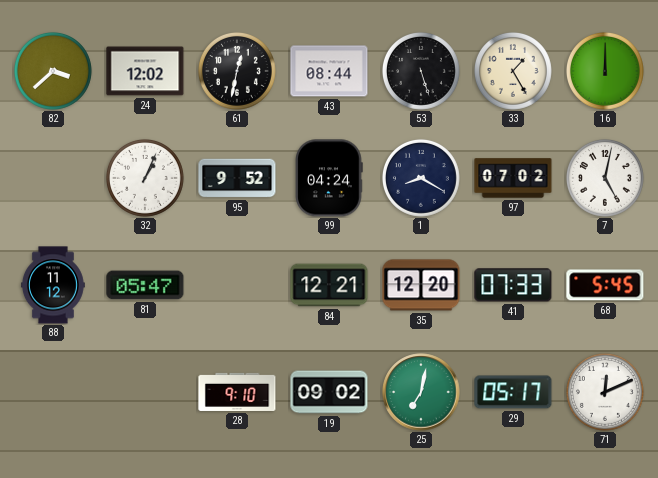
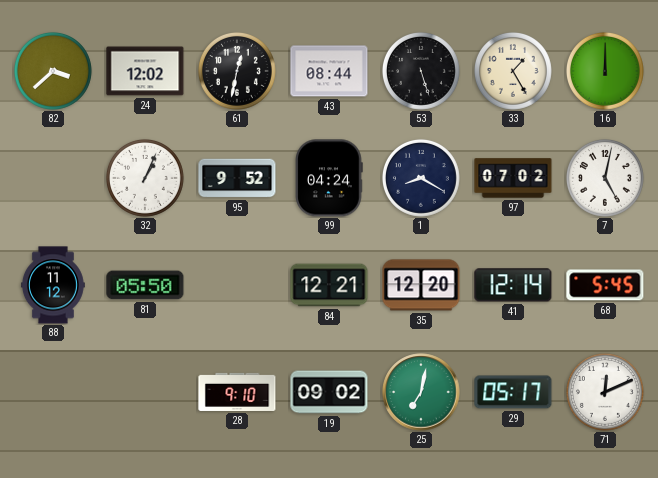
81: 05:47 -> 05:50
41: 07:33 -> 12:14
